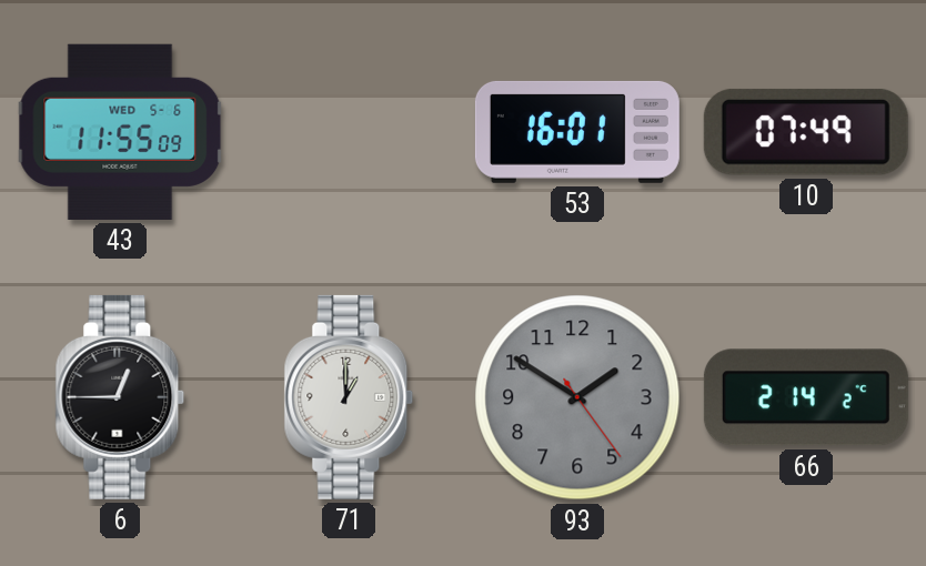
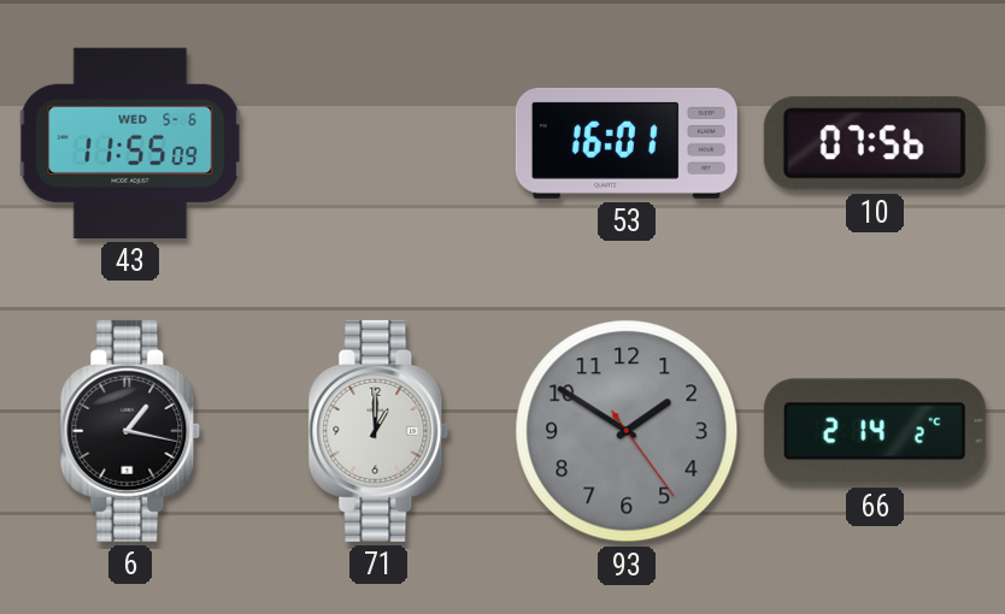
10: 07:49 -> 07:56
6: 12:45 -> 1:17
